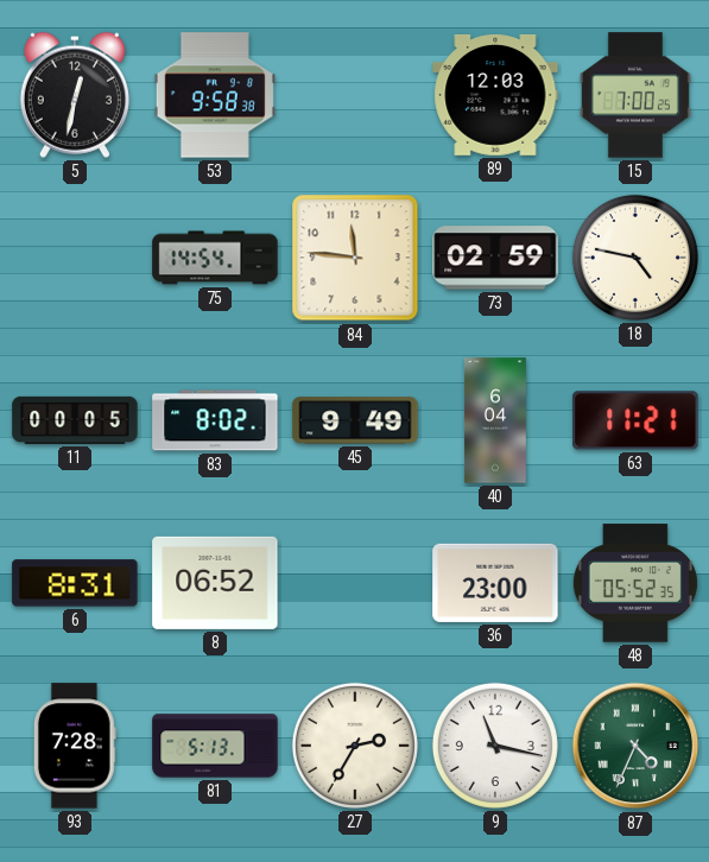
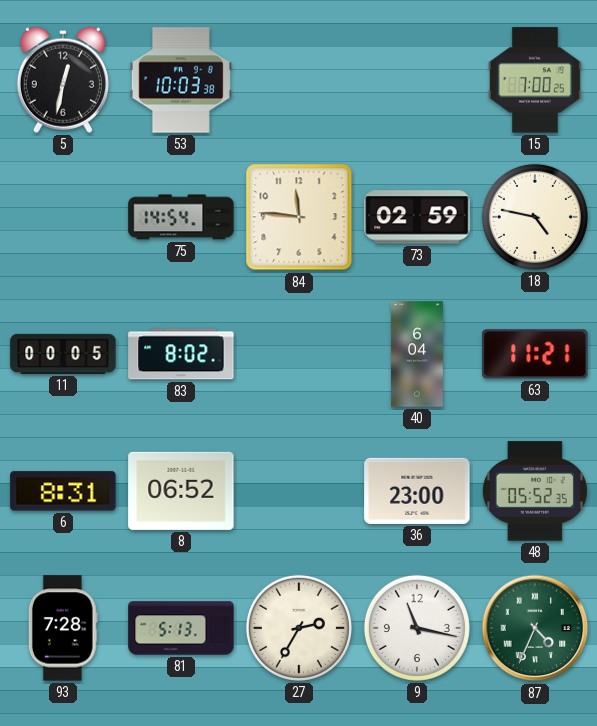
53: 9:58 -> 10:03
89: 12:03 -> none
45: 9:49 -> none
